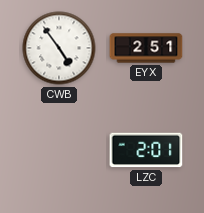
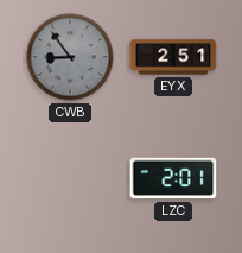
CWB: 4:54 -> 8:54
CWB dial: white -> grey
